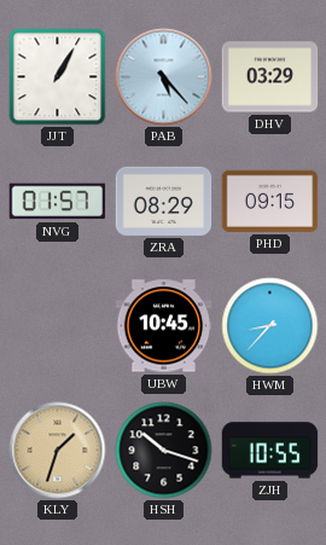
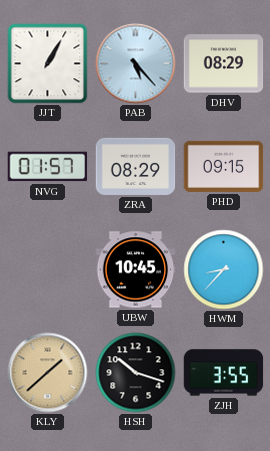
DHV: 03:29 -> 08:29
KLY: 1:33 -> 1:38
ZJH: 10:55 -> 3:55
